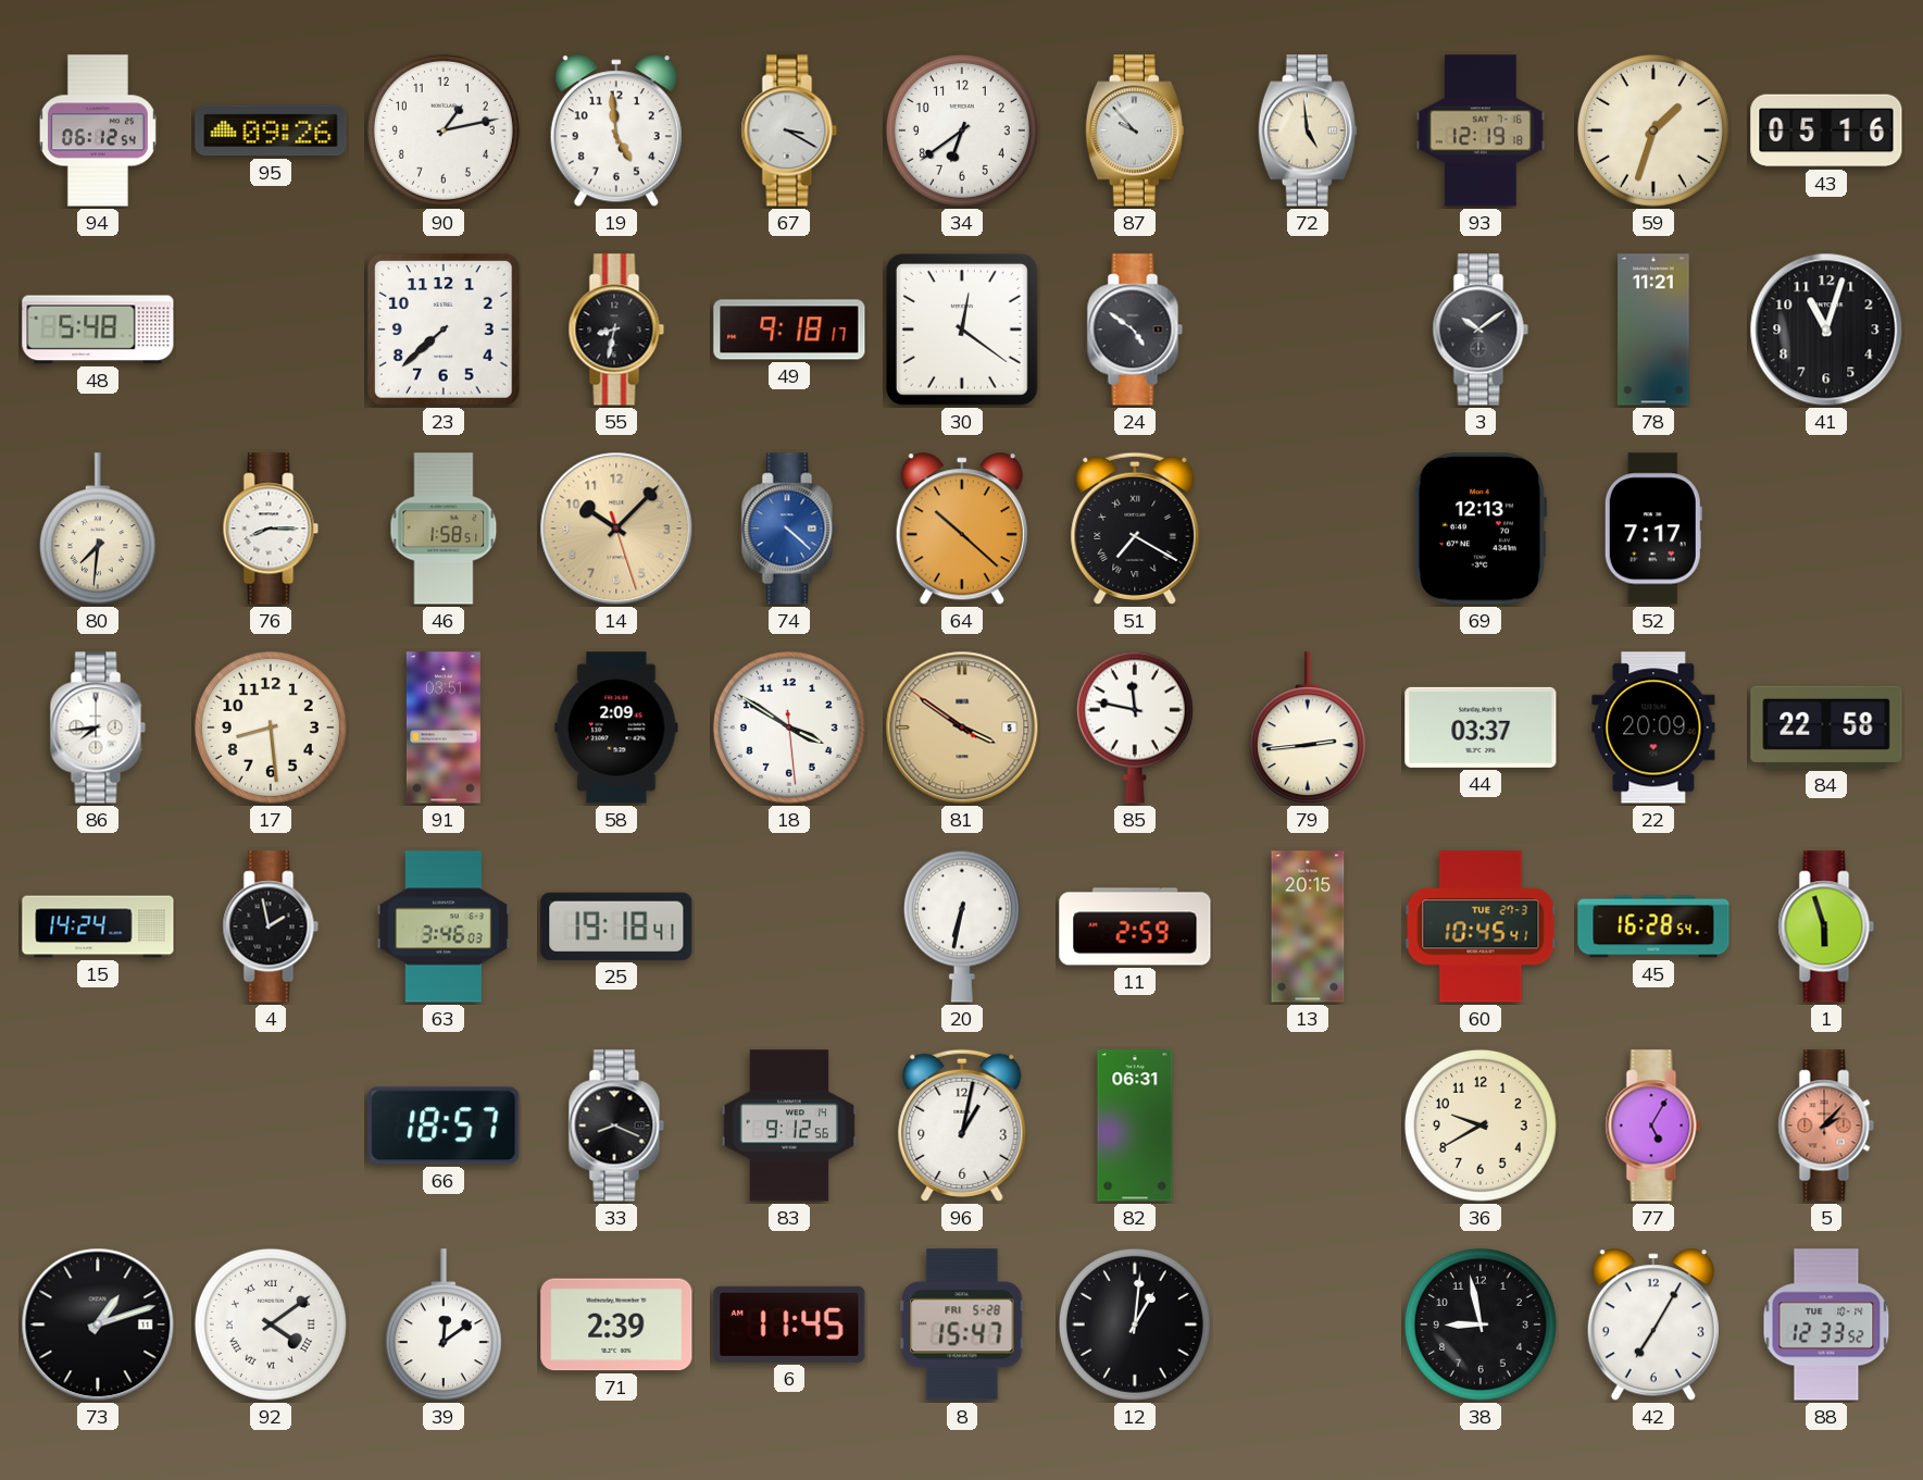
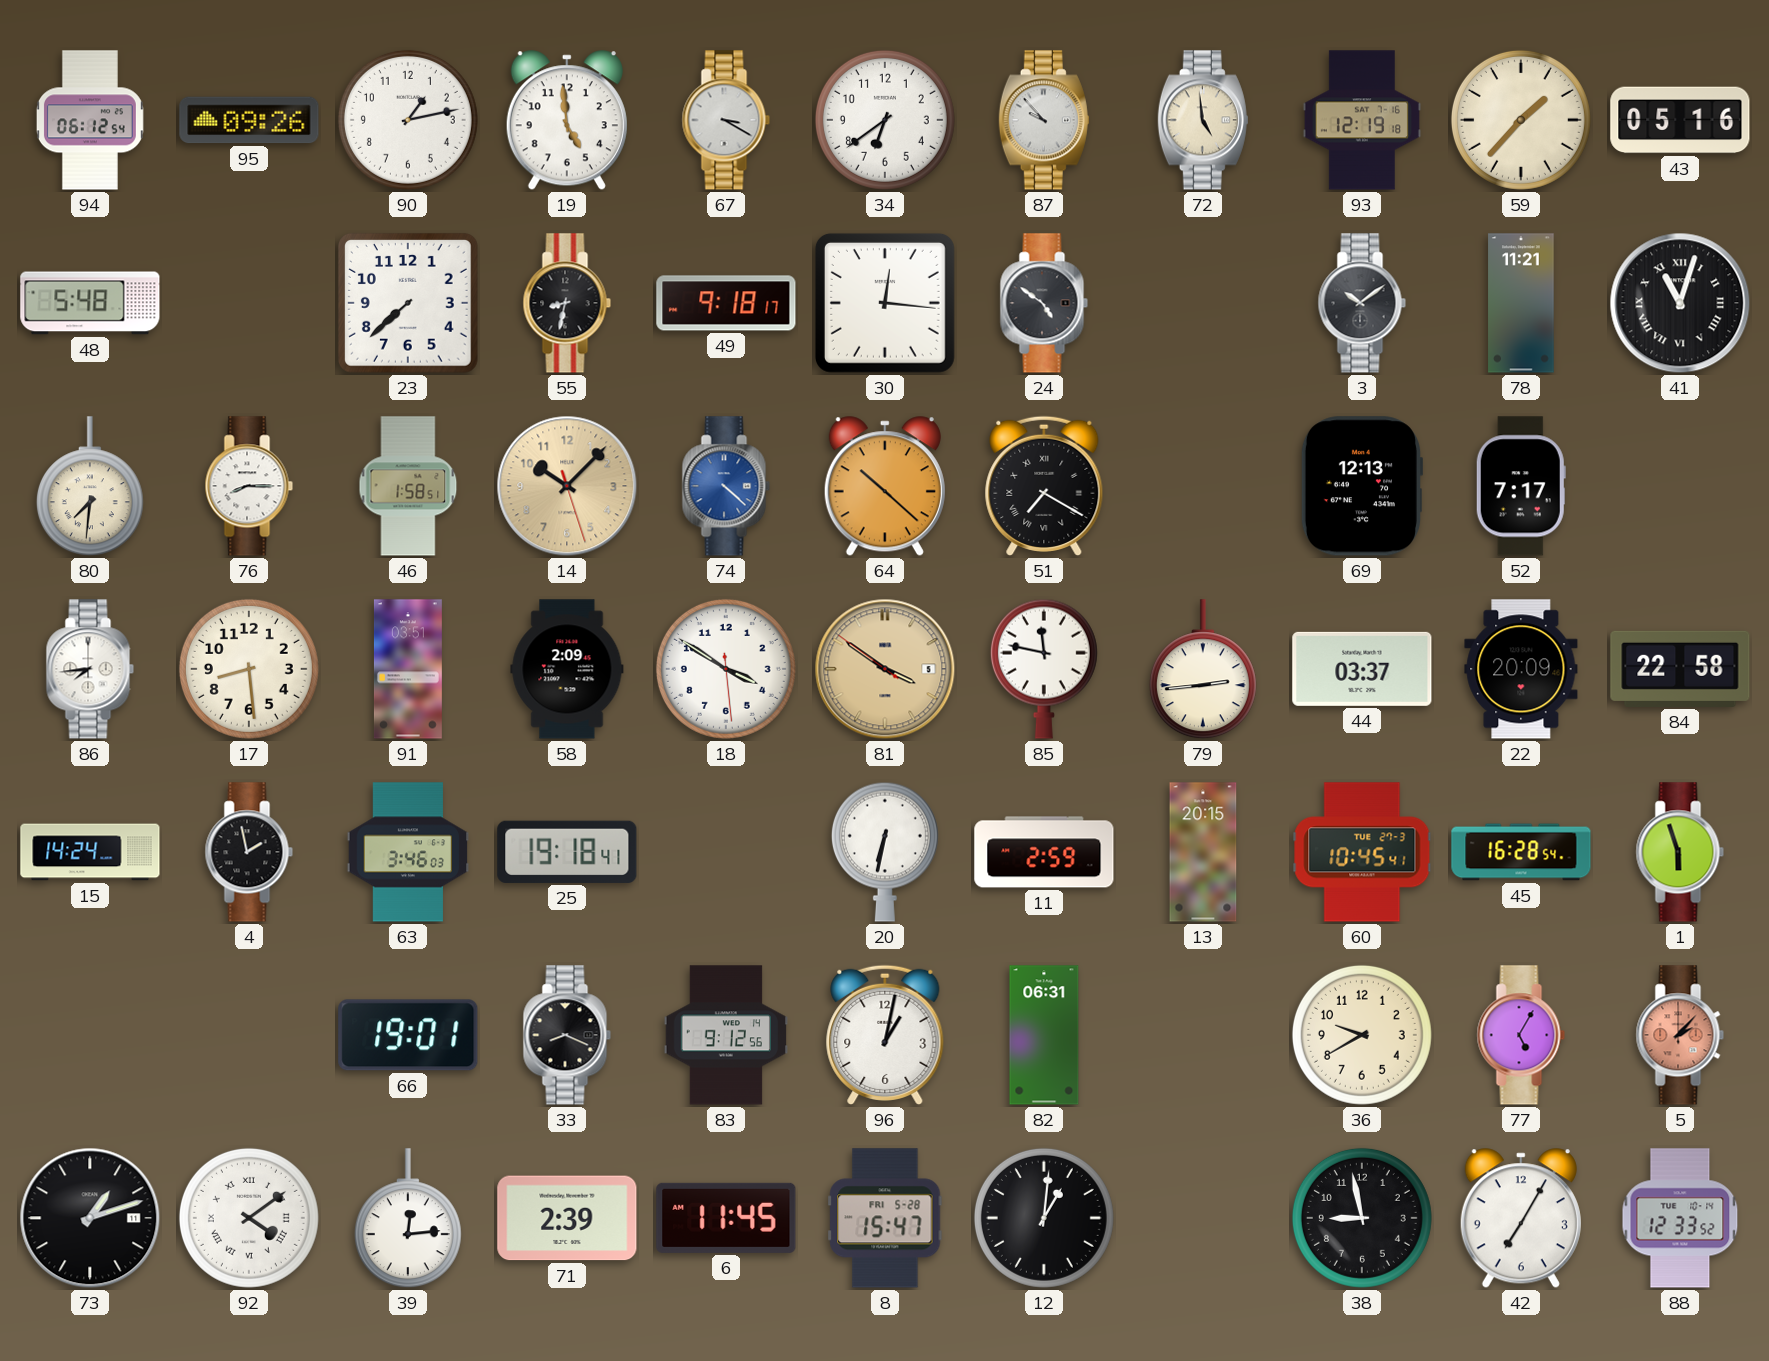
59: 1:33 -> 1:37
30: 12:21 -> 12:16
41 numerals: Arabic -> Roman
66: 18:57 -> 19:01
39: 12:09 -> 12:14
